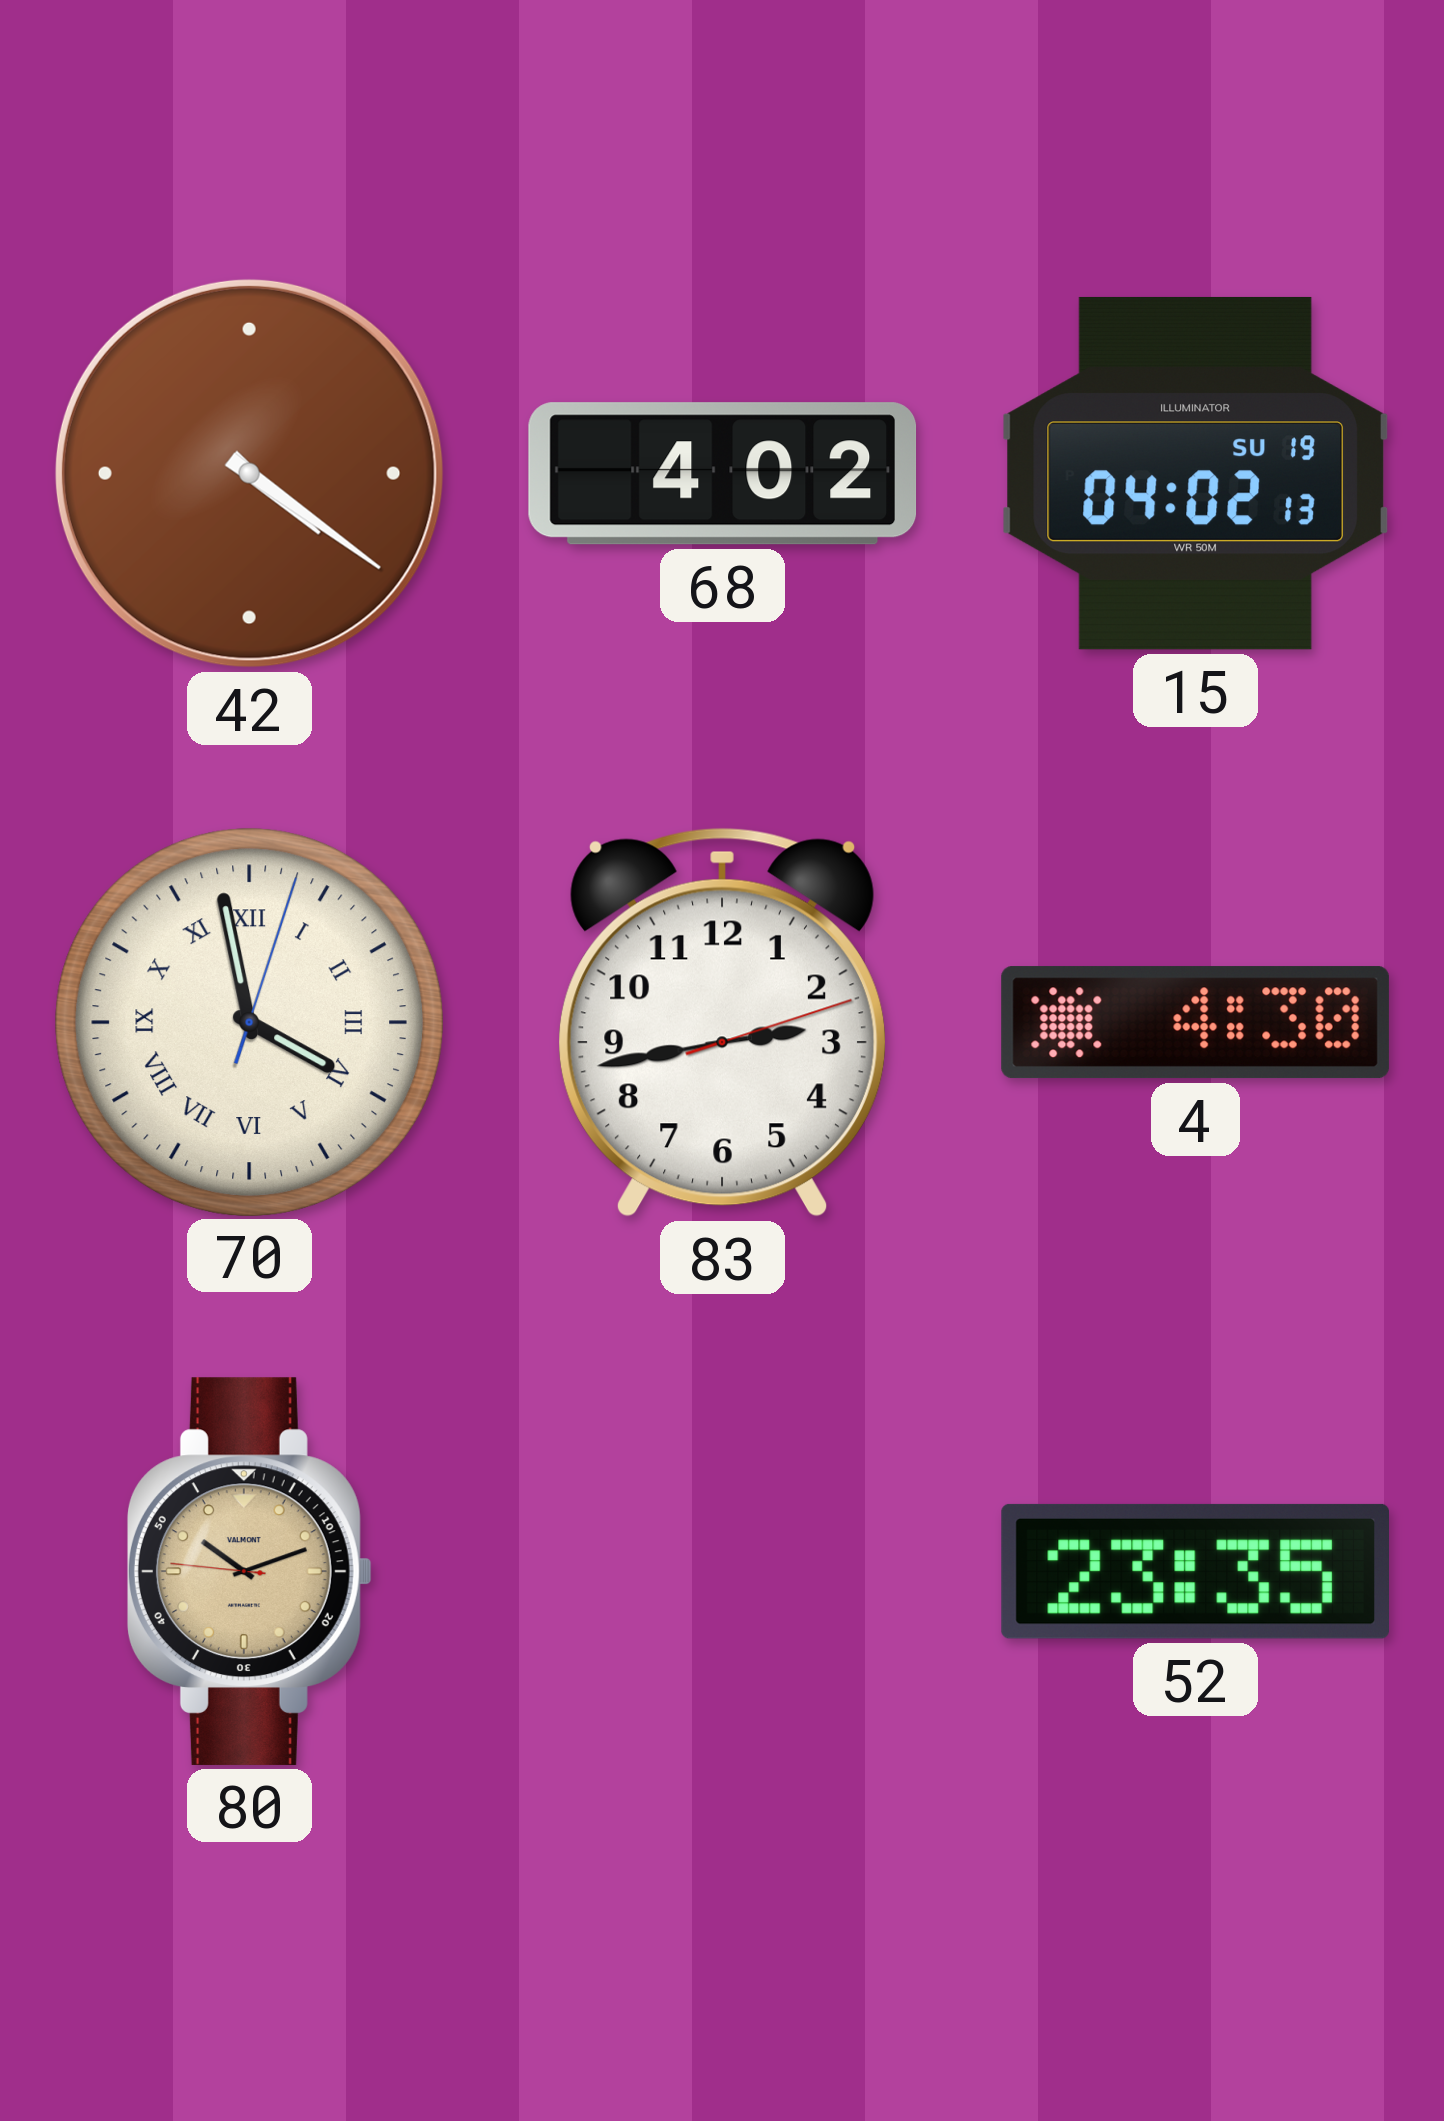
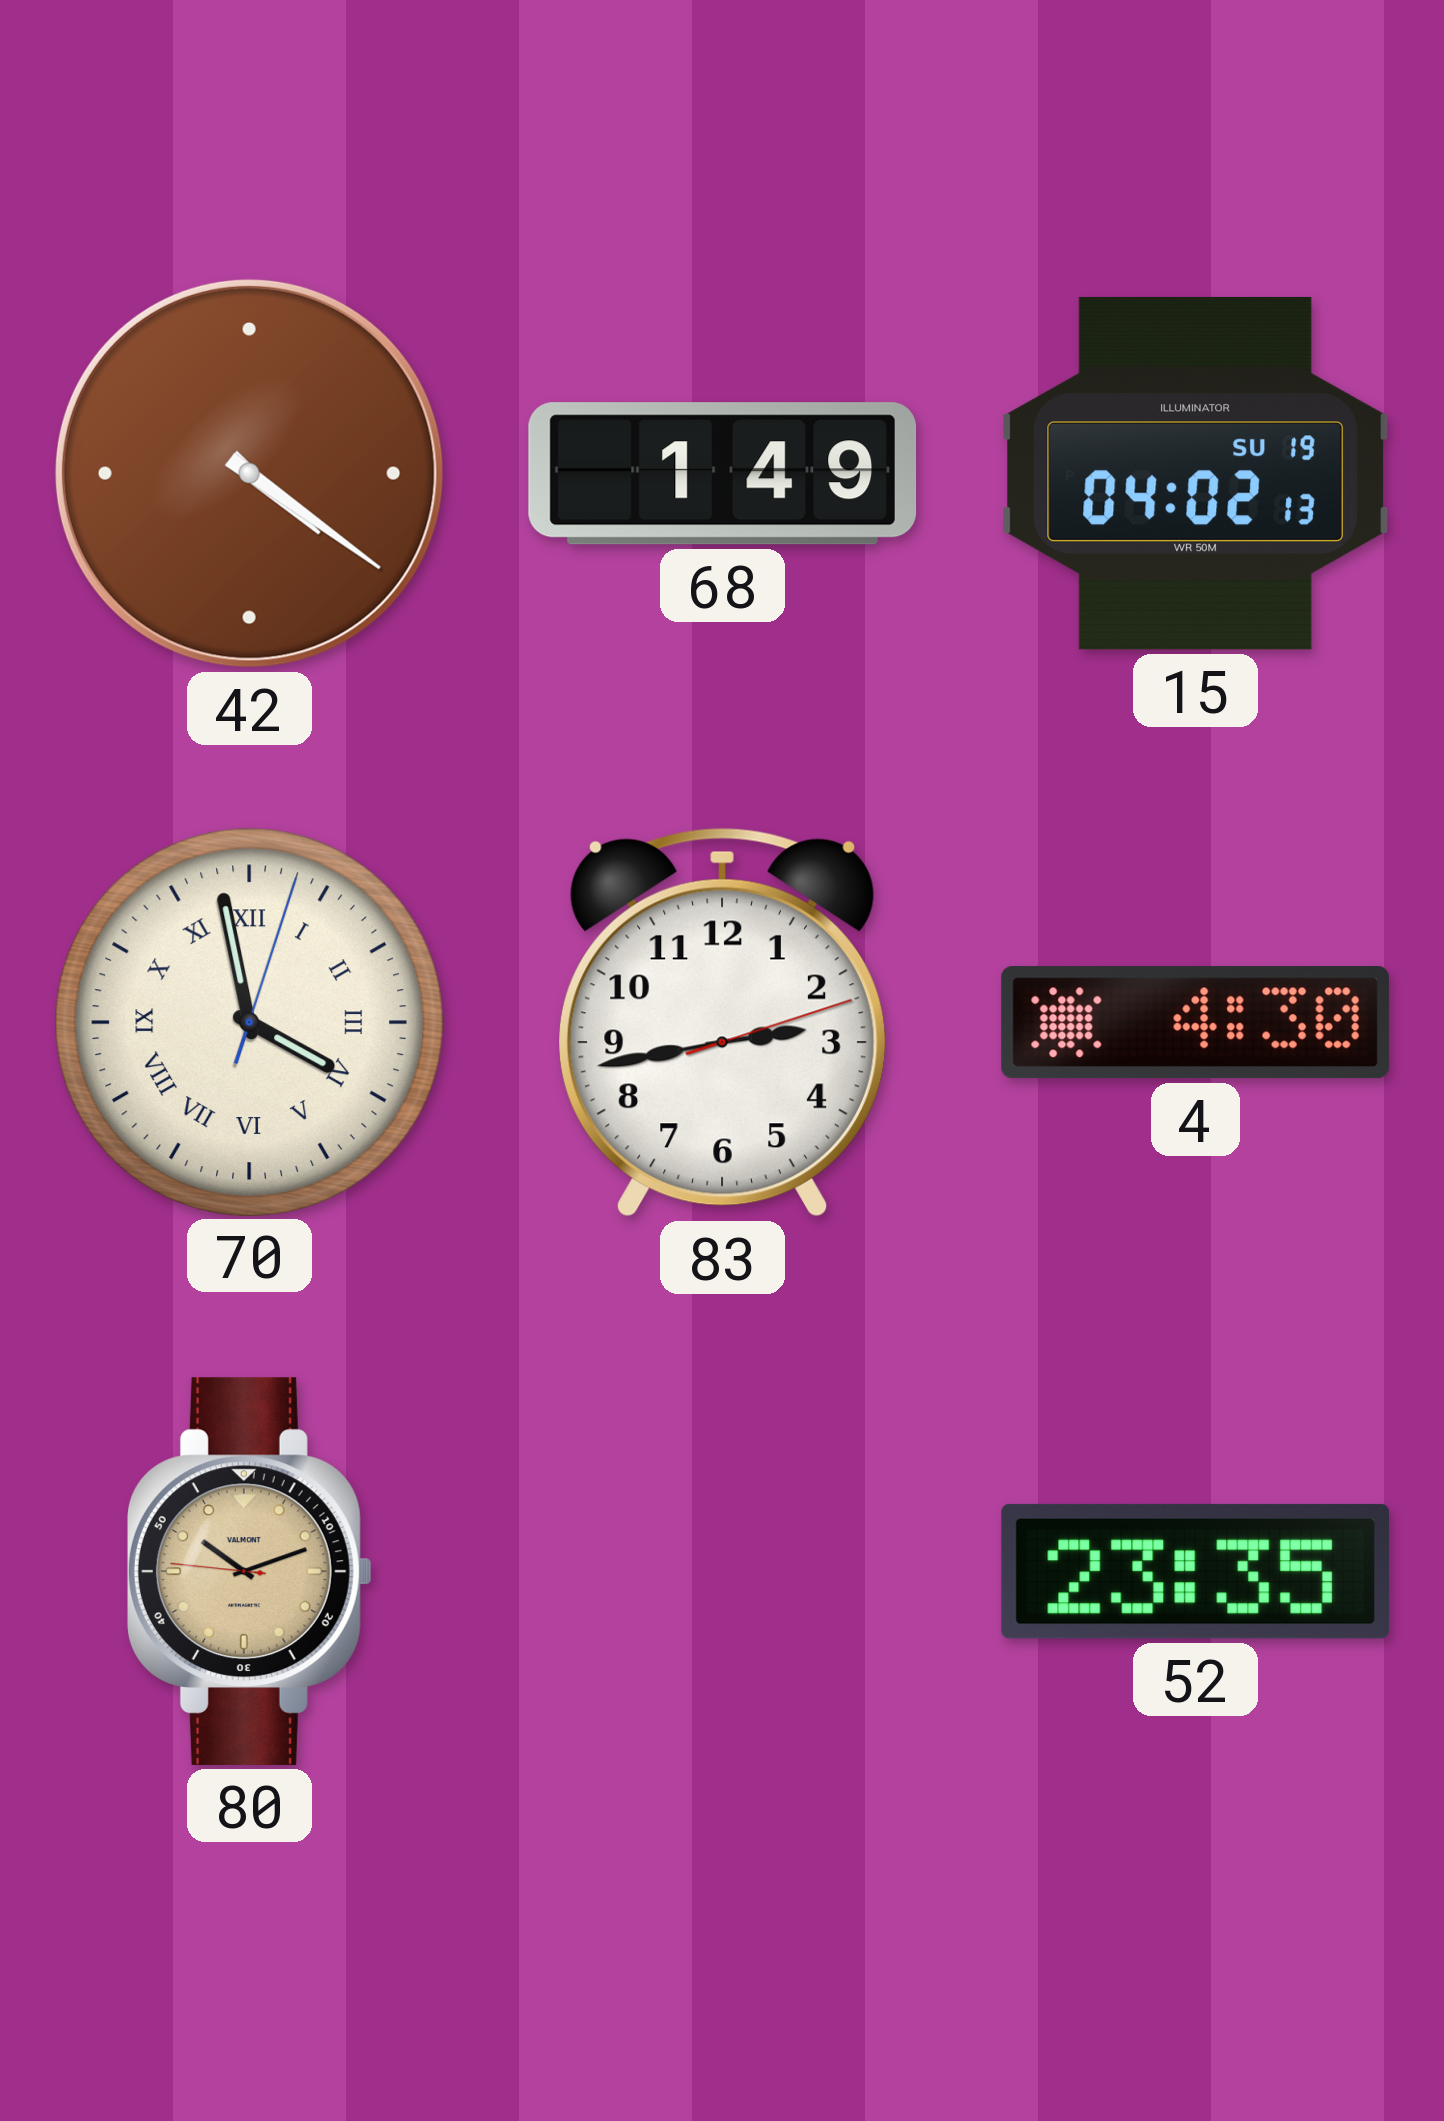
68: 4:02 -> 1:49
